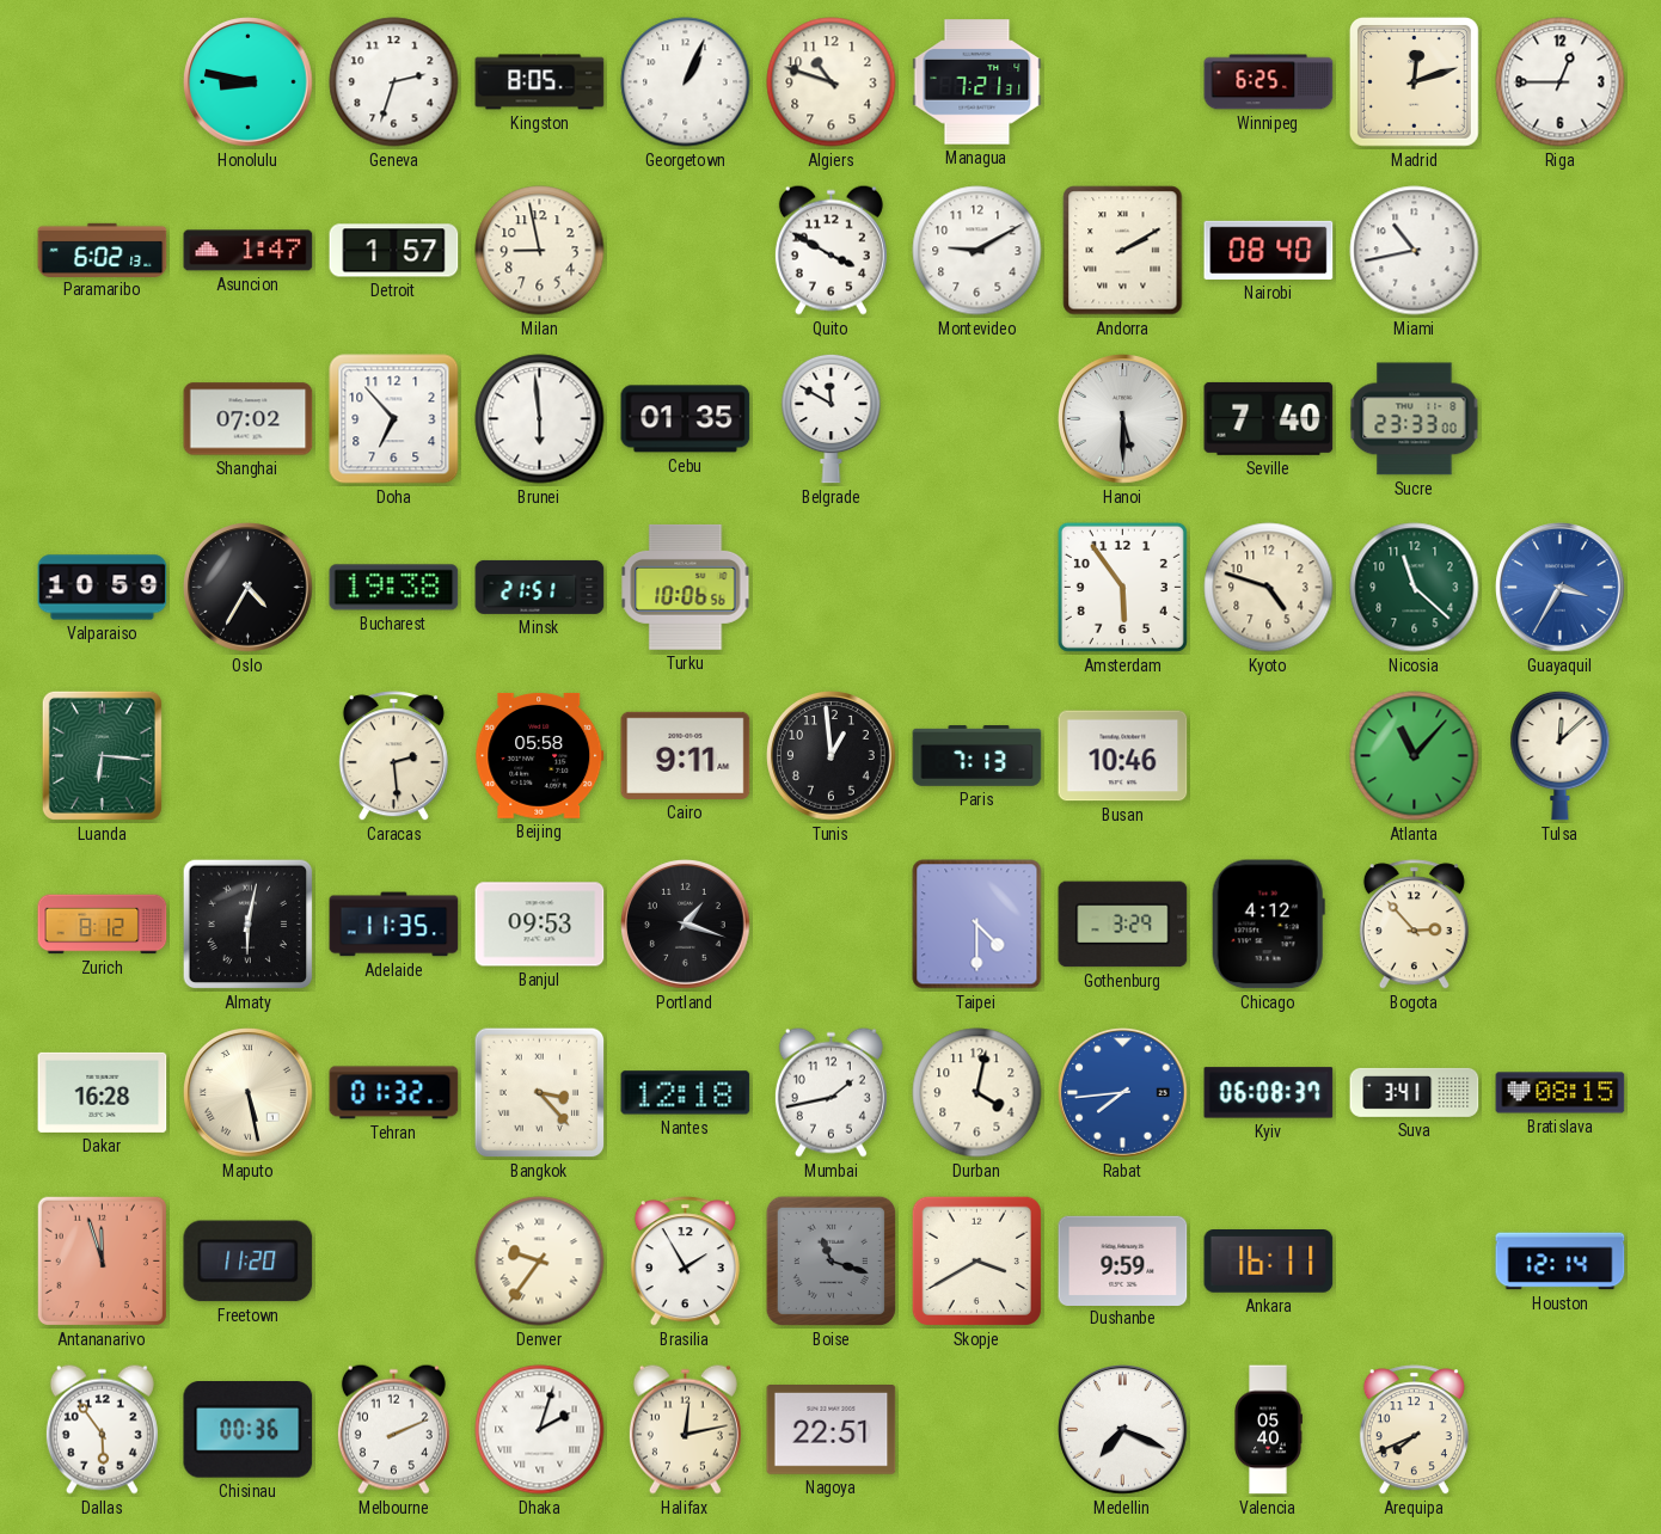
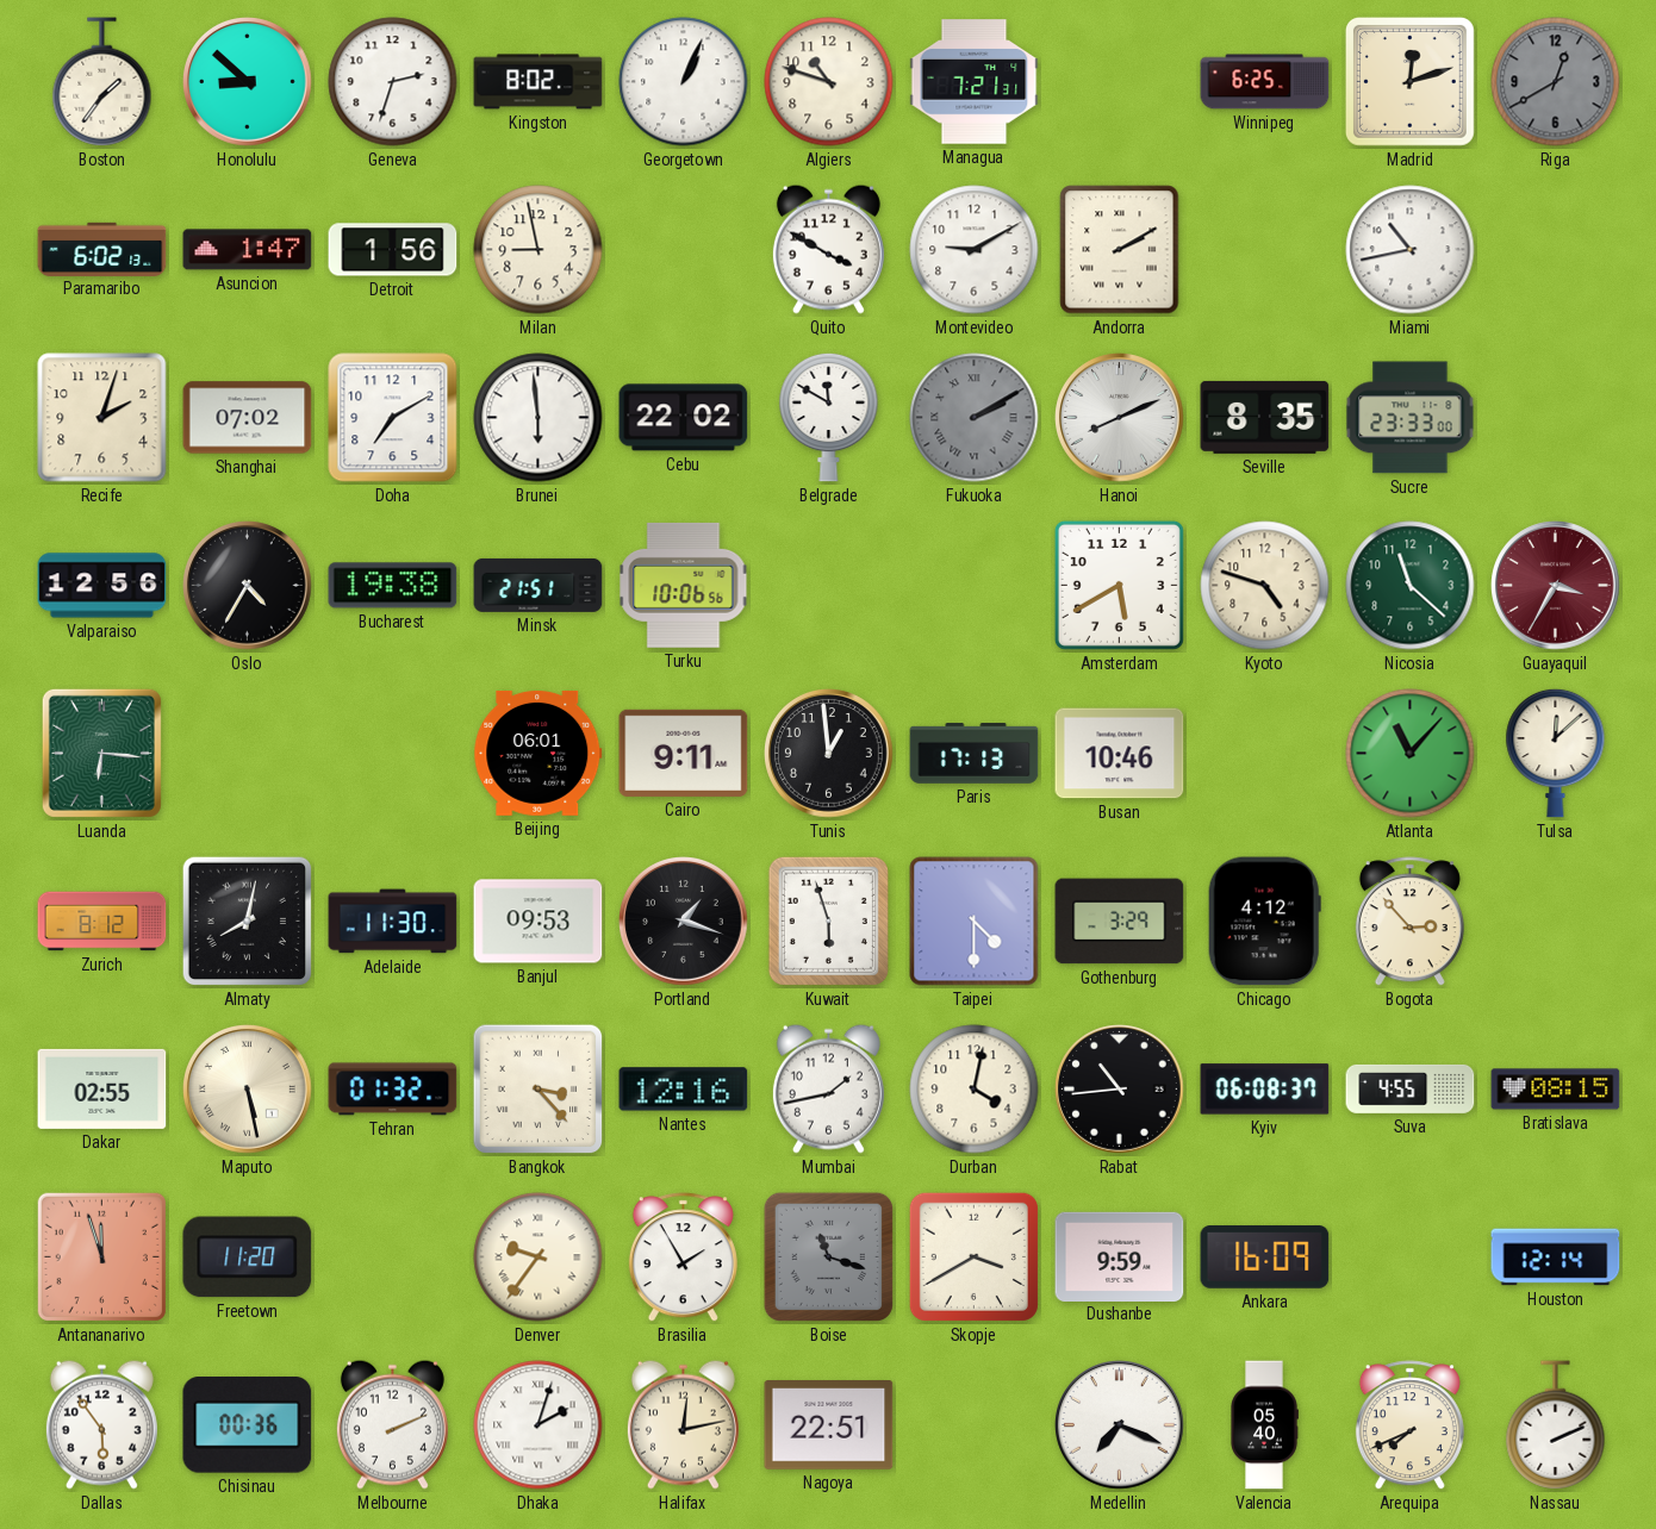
Boston: none -> 1:36
Honolulu: 8:47 -> 8:52
Kingston: 8:05 -> 8:02
Riga: 12:45 -> 12:40
Riga dial: white -> grey
Detroit: 1:57 -> 1:56
Nairobi: 08:40 -> none
Recife: none -> 2:03
Doha: 6:53 -> 7:10
Cebu: 01:35 -> 22:02
Fukuoka: none -> 2:10
Hanoi: 5:30 -> 8:11
Seville: 7:40 -> 8:35
Valparaiso: 10:59 -> 12:56
Amsterdam: 5:54 -> 5:40
Guayaquil dial: blue -> burgundy
Caracas: 2:29 -> none
Beijing: 05:58 -> 06:01
Paris: 7:13 -> 17:13
Almaty: 6:02 -> 8:02
Adelaide: 11:35 -> 11:30
Kuwait: none -> 5:57
Dakar: 16:28 -> 02:55
Nantes: 12:18 -> 12:16
Rabat: 7:44 -> 10:44
Rabat dial: blue -> black
Suva: 3:41 -> 4:55
Ankara: 16:11 -> 16:09
Nassau: none -> 2:11
